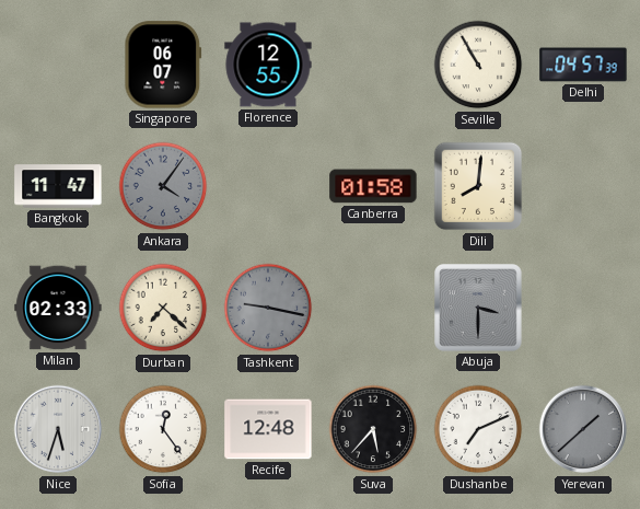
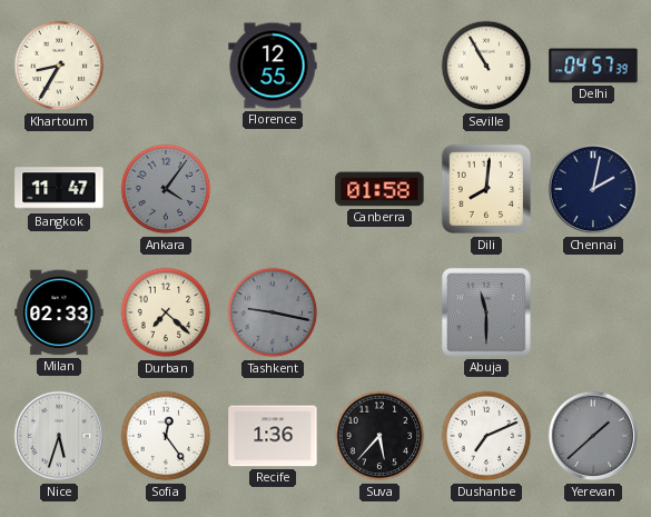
Khartoum: none -> 8:35
Singapore: 06:07 -> none
Chennai: none -> 2:02
Abuja: 3:30 -> 11:30
Recife: 12:48 -> 1:36
